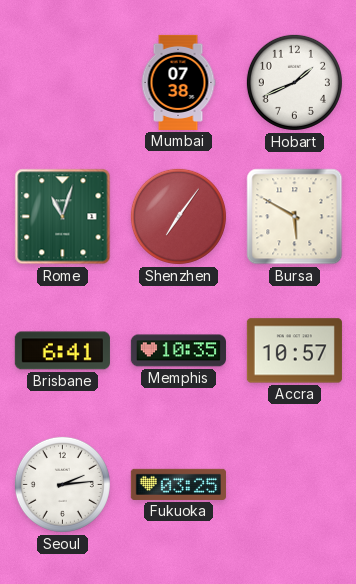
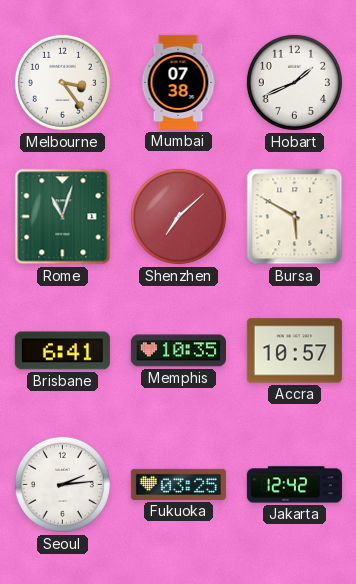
Melbourne: none -> 3:24
Shenzhen: 7:06 -> 7:08
Jakarta: none -> 12:42
